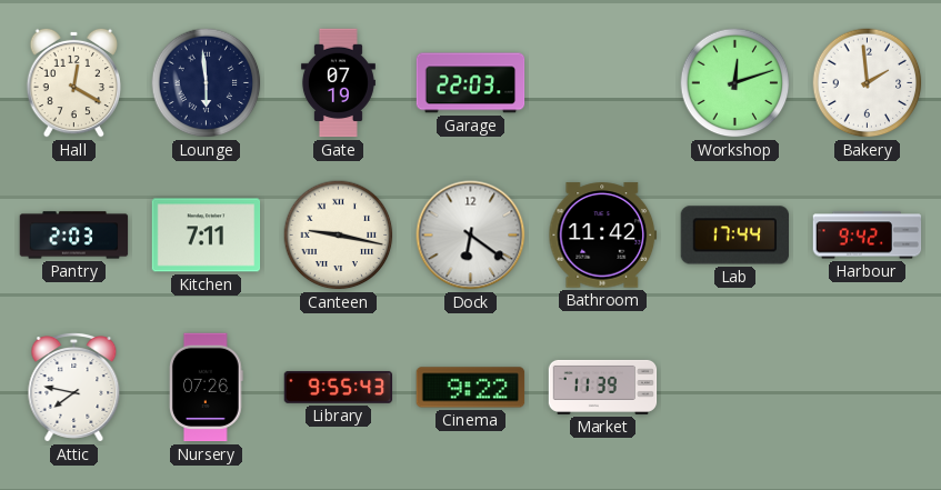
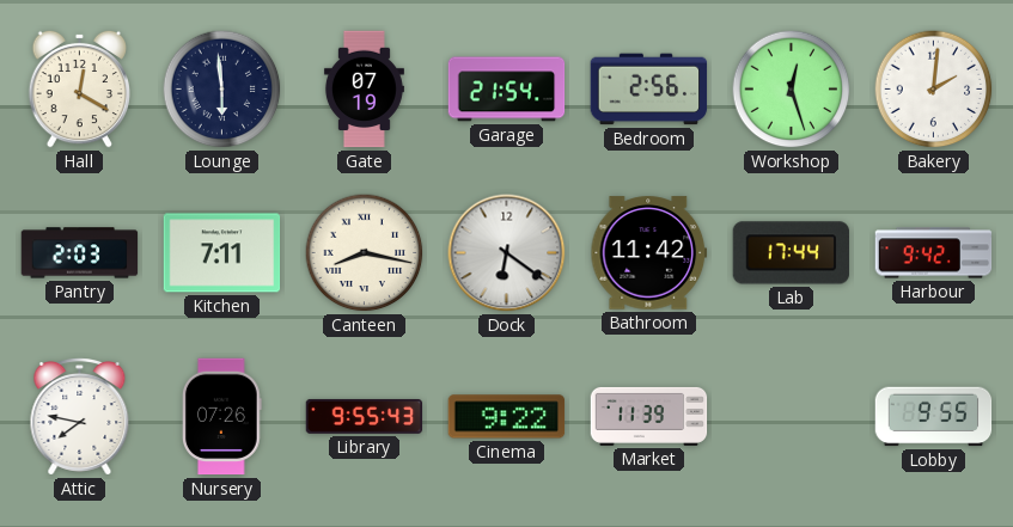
Garage: 22:03 -> 21:54
Bedroom: none -> 2:56
Workshop: 12:12 -> 12:27
Bakery: 1:59 -> 2:01
Canteen: 9:17 -> 8:17
Lobby: none -> 9:55
